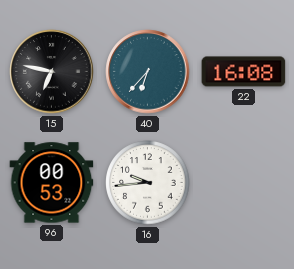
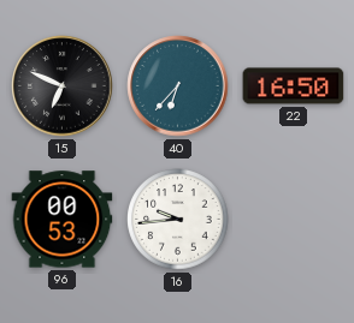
15: 6:47 -> 6:49
22: 16:08 -> 16:50
